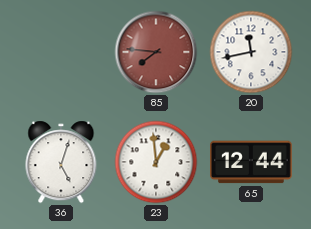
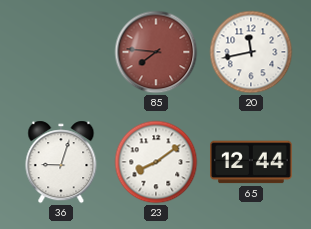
36: 5:03 -> 9:03
23: 12:59 -> 8:09
